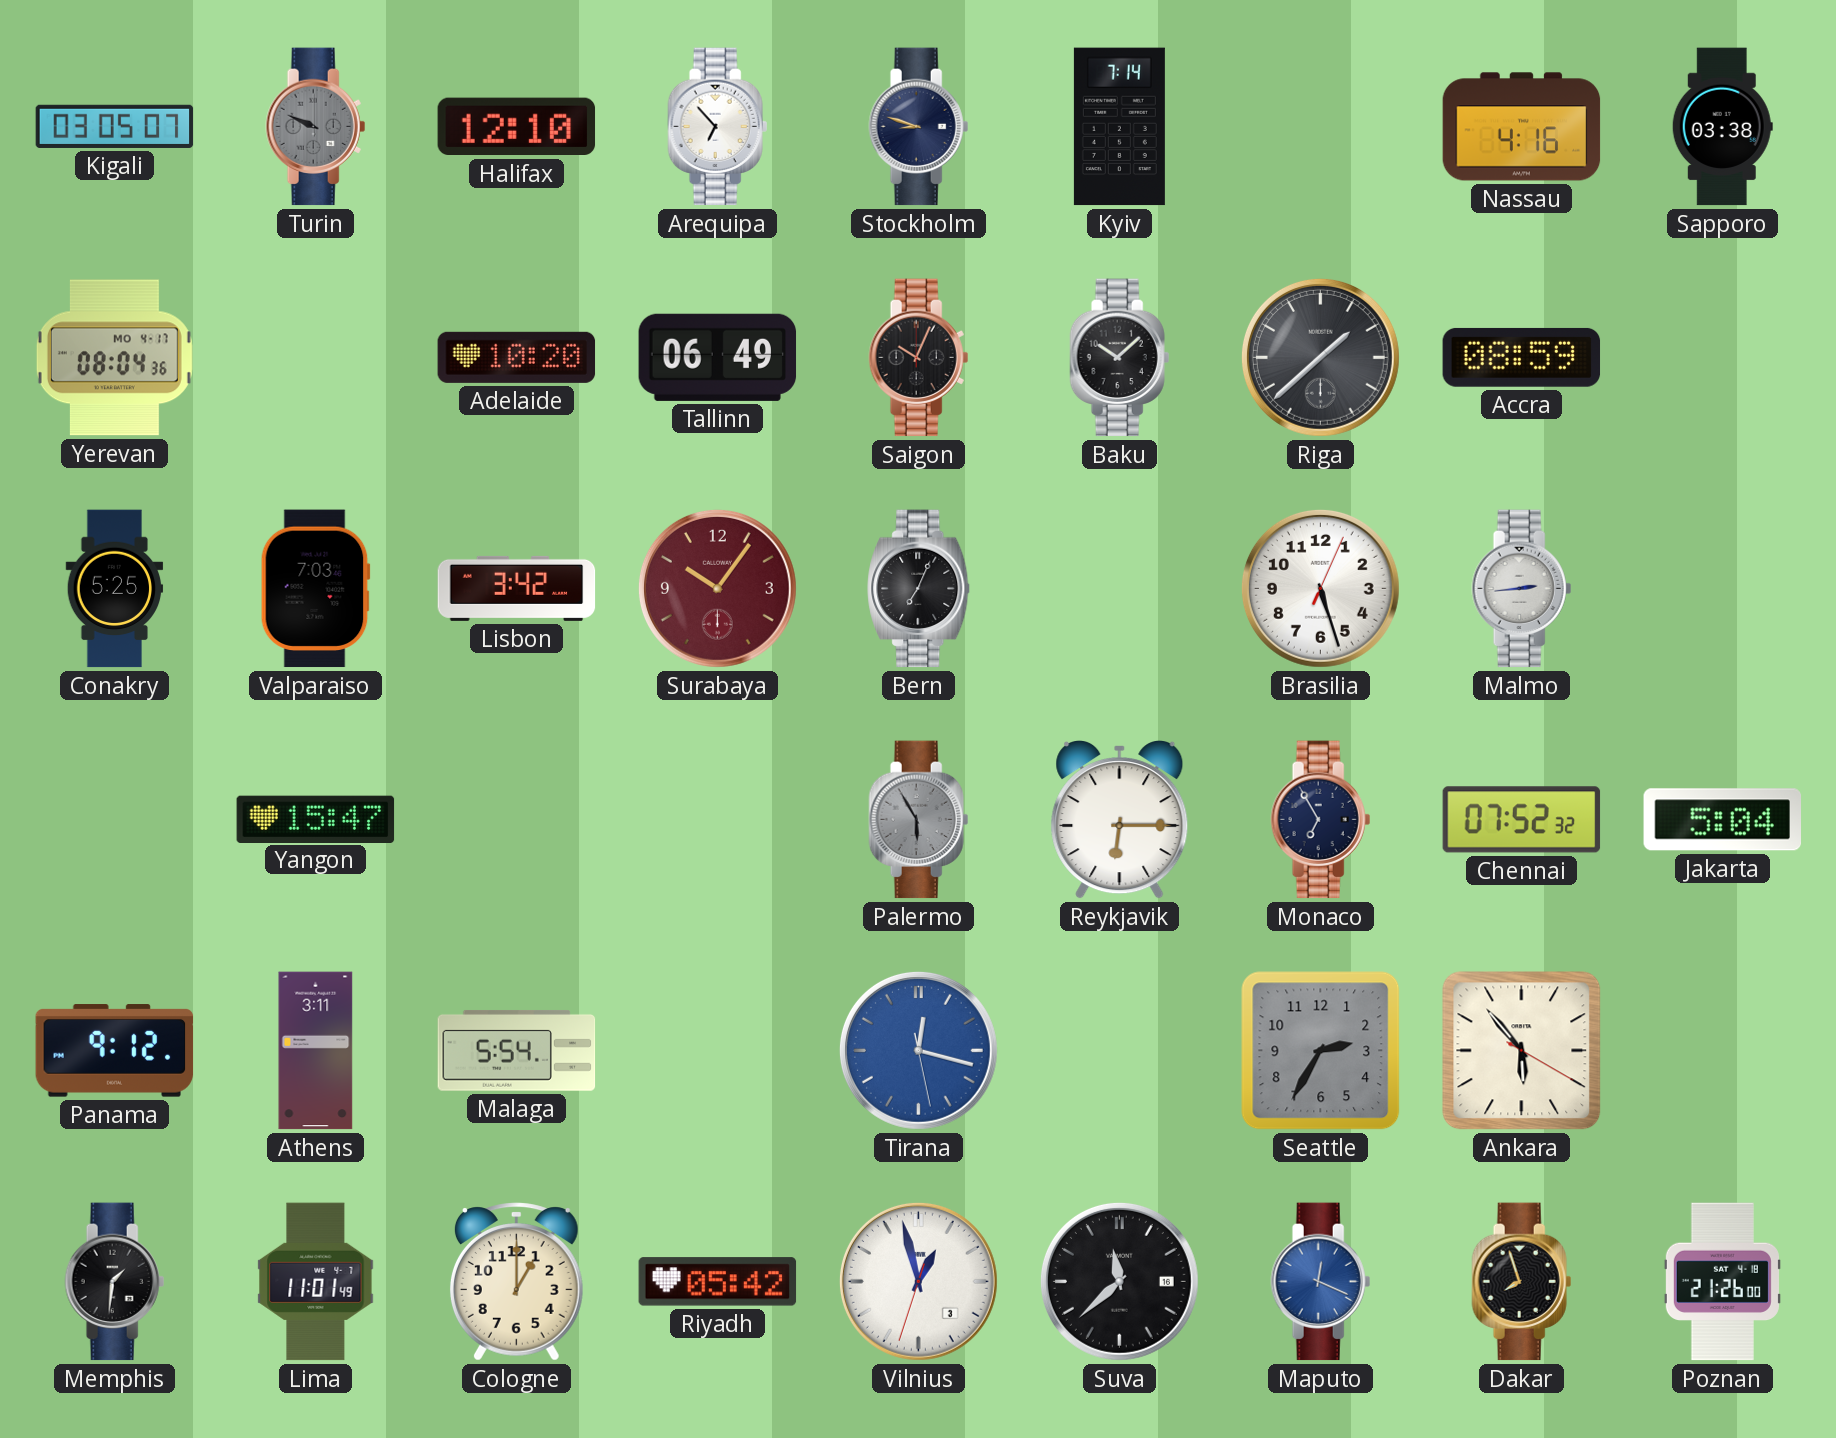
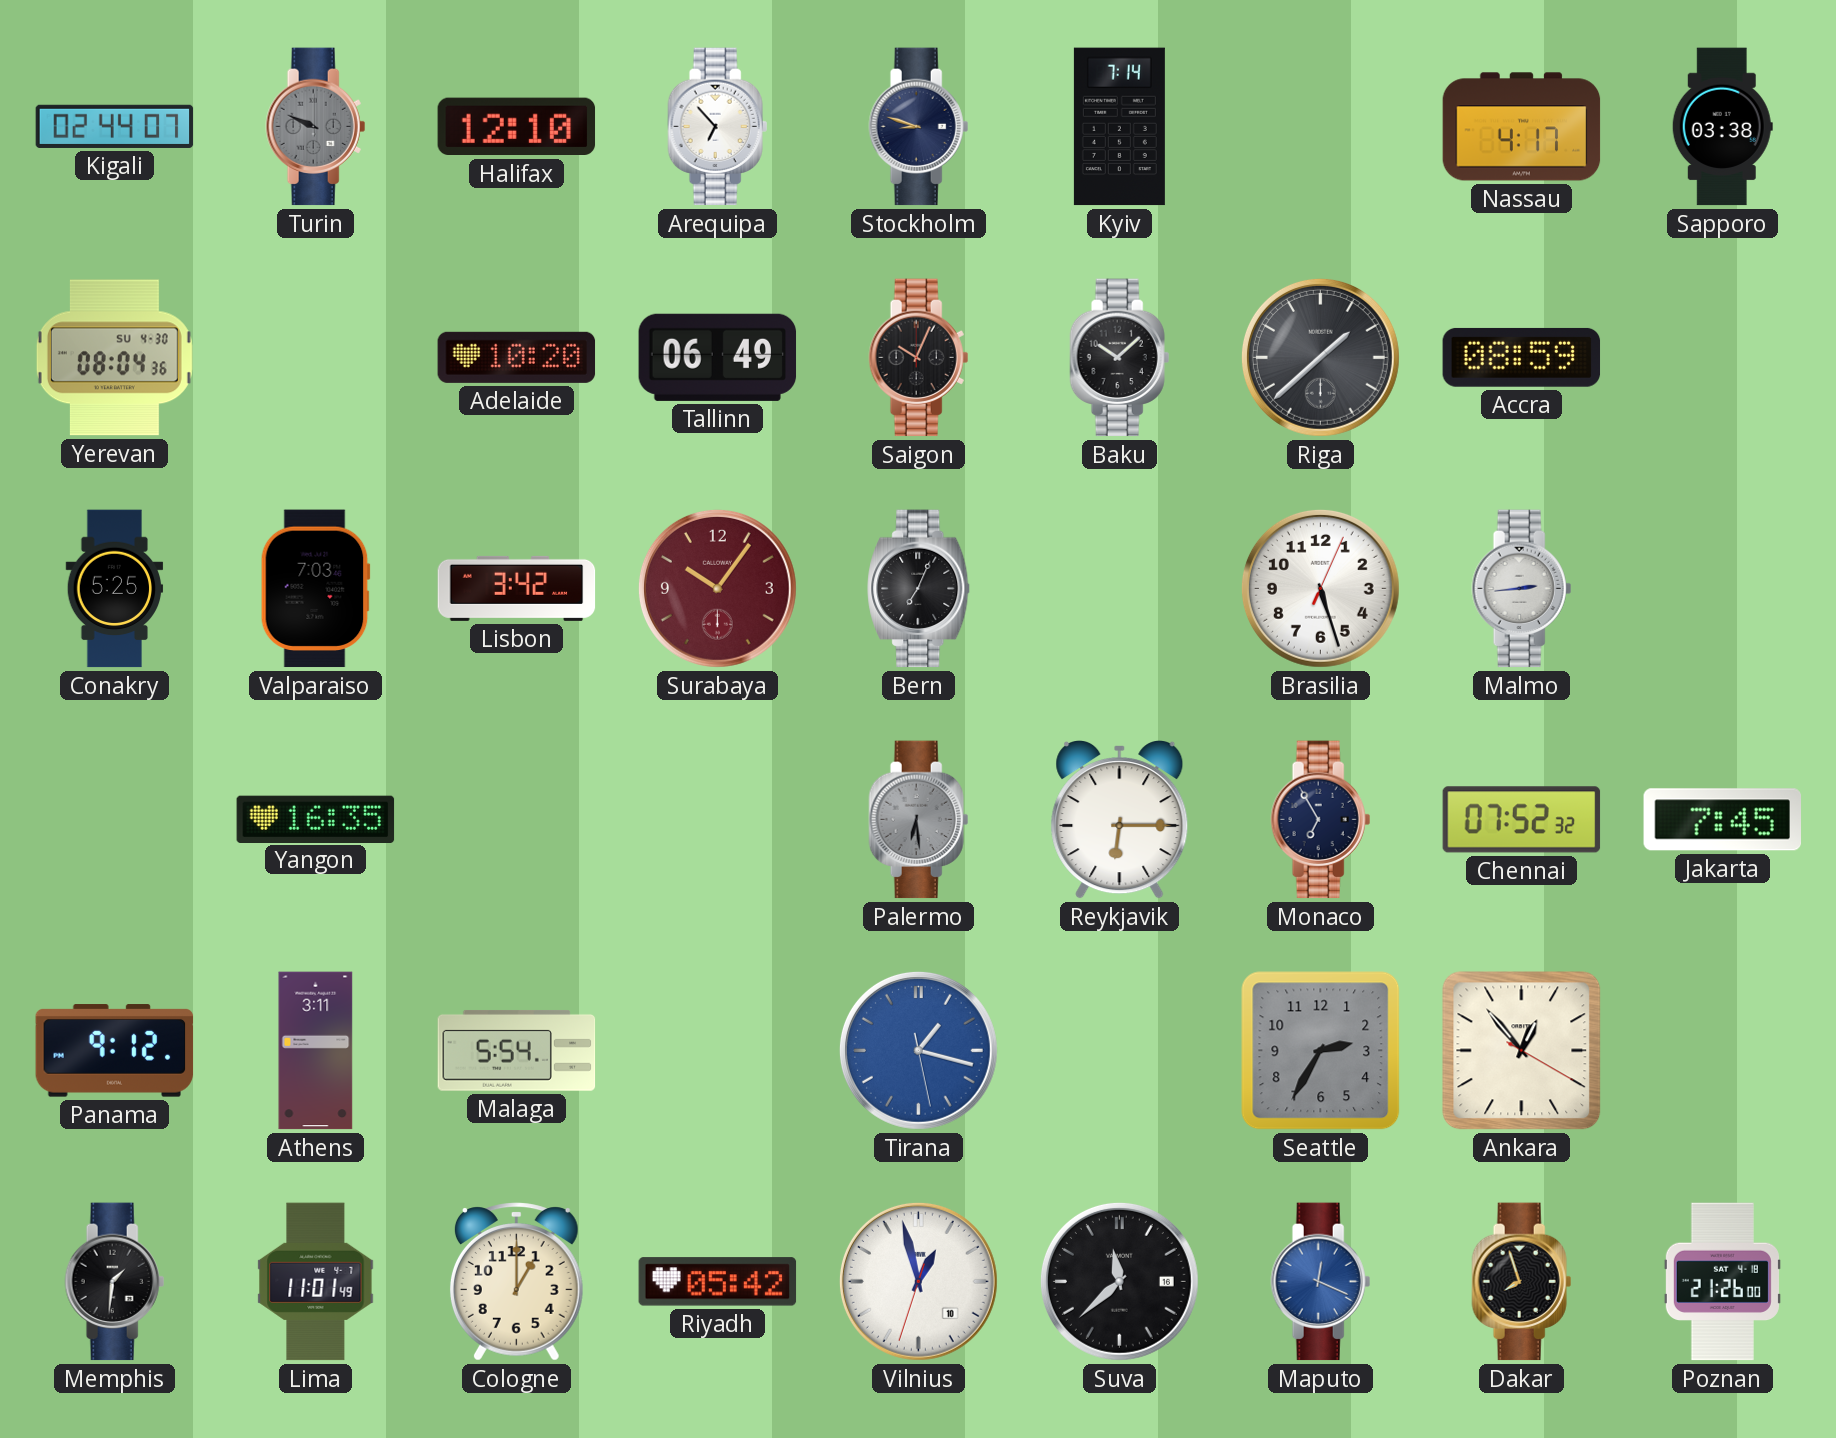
Kigali: 03:05 -> 02:44
Nassau: 4:16 -> 4:17
Yerevan date: MO 4-17 -> SU 4-30
Yangon: 15:47 -> 16:35
Palermo: 5:55 -> 6:29
Jakarta: 5:04 -> 7:45
Tirana: 12:17 -> 1:17
Ankara: 5:53 -> 12:53
Vilnius date: 3 -> 10
